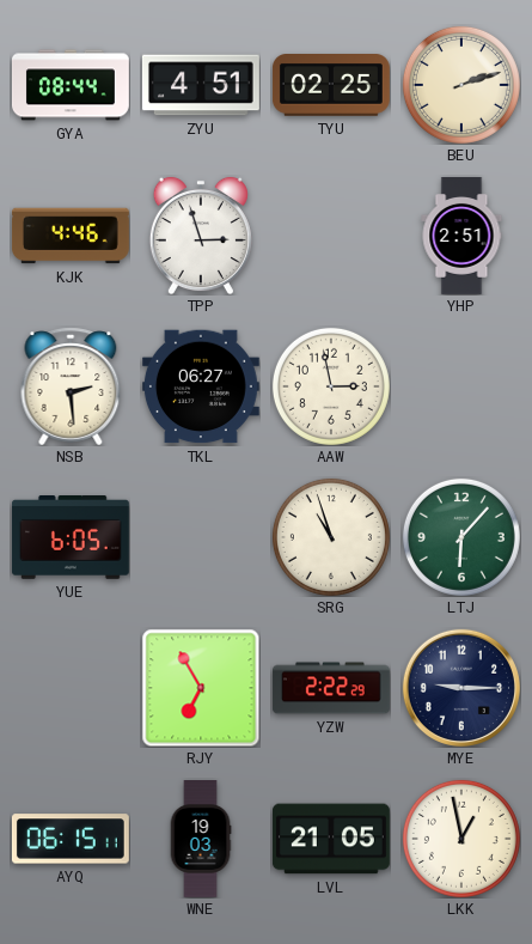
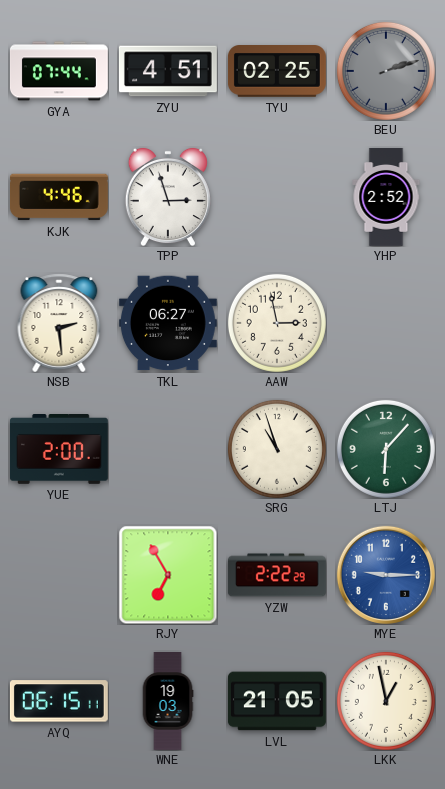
GYA: 08:44 -> 07:44
BEU dial: cream -> grey
YHP: 2:51 -> 2:52
YUE: 6:05 -> 2:00
MYE dial: navy -> blue
